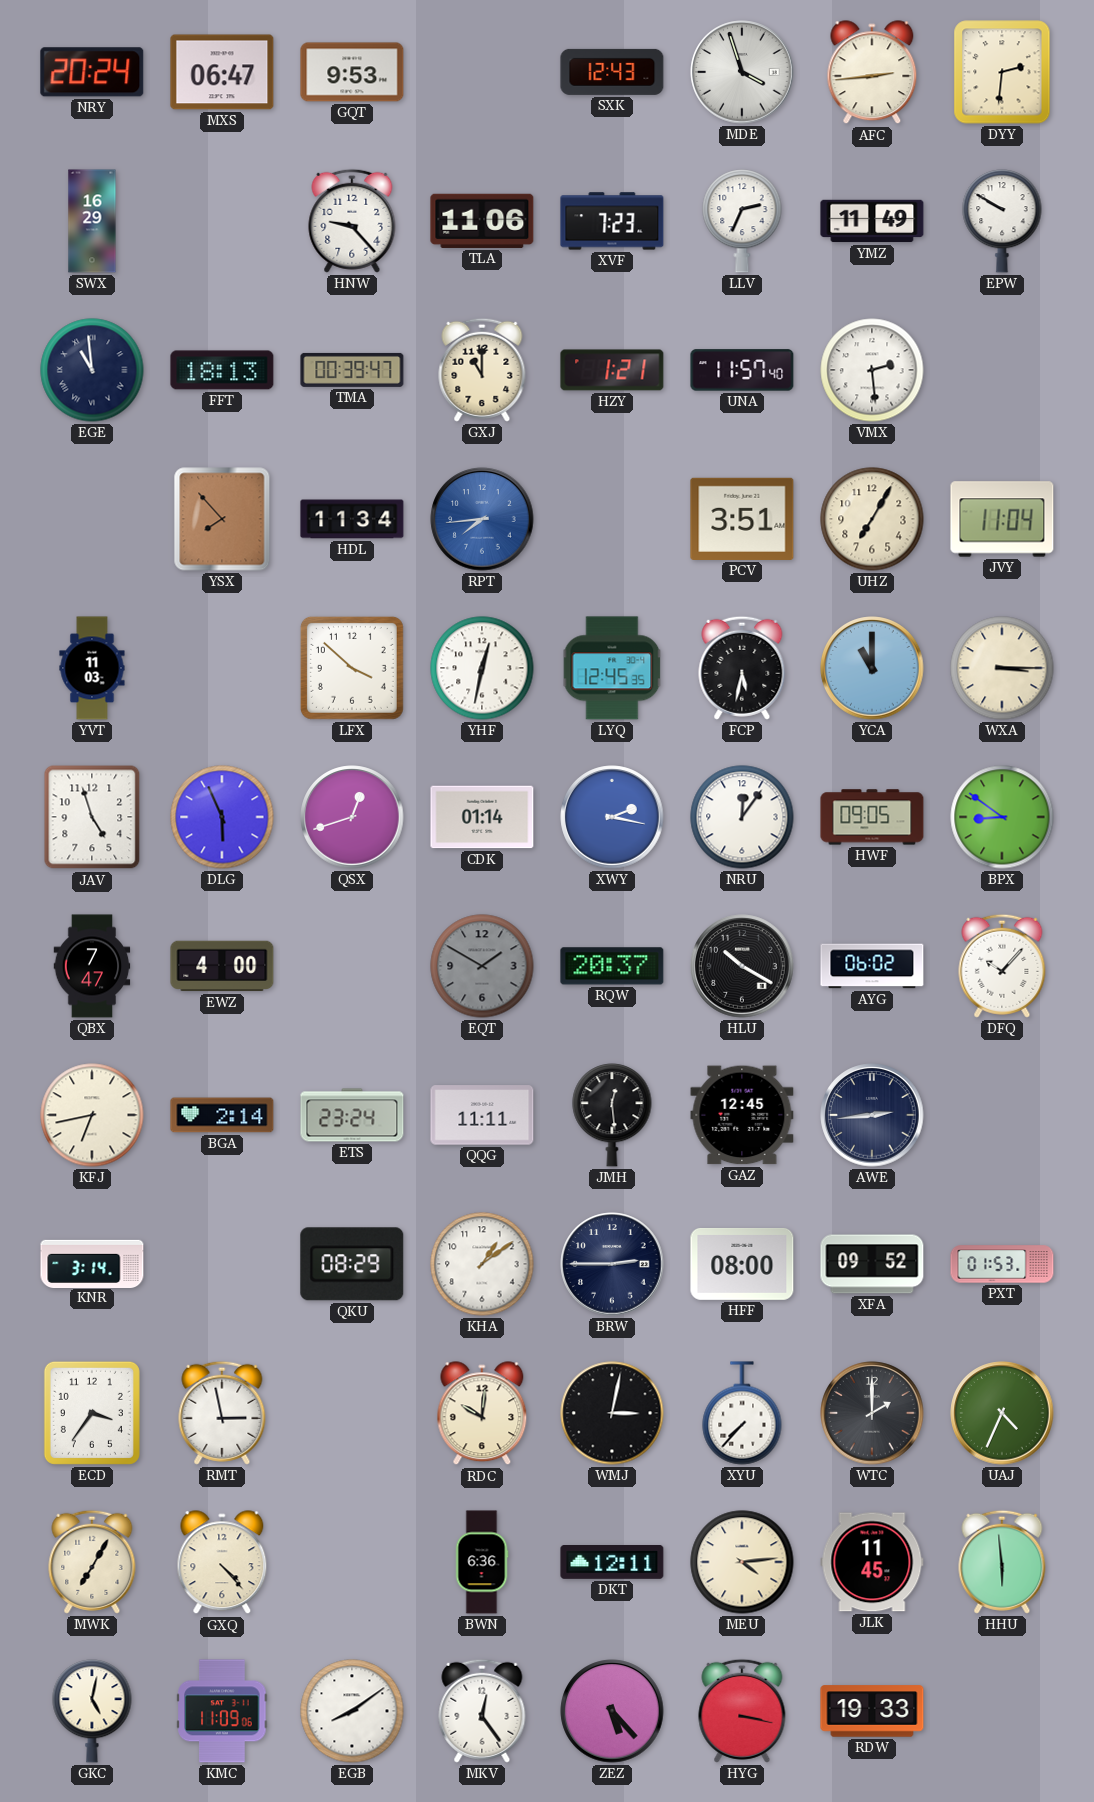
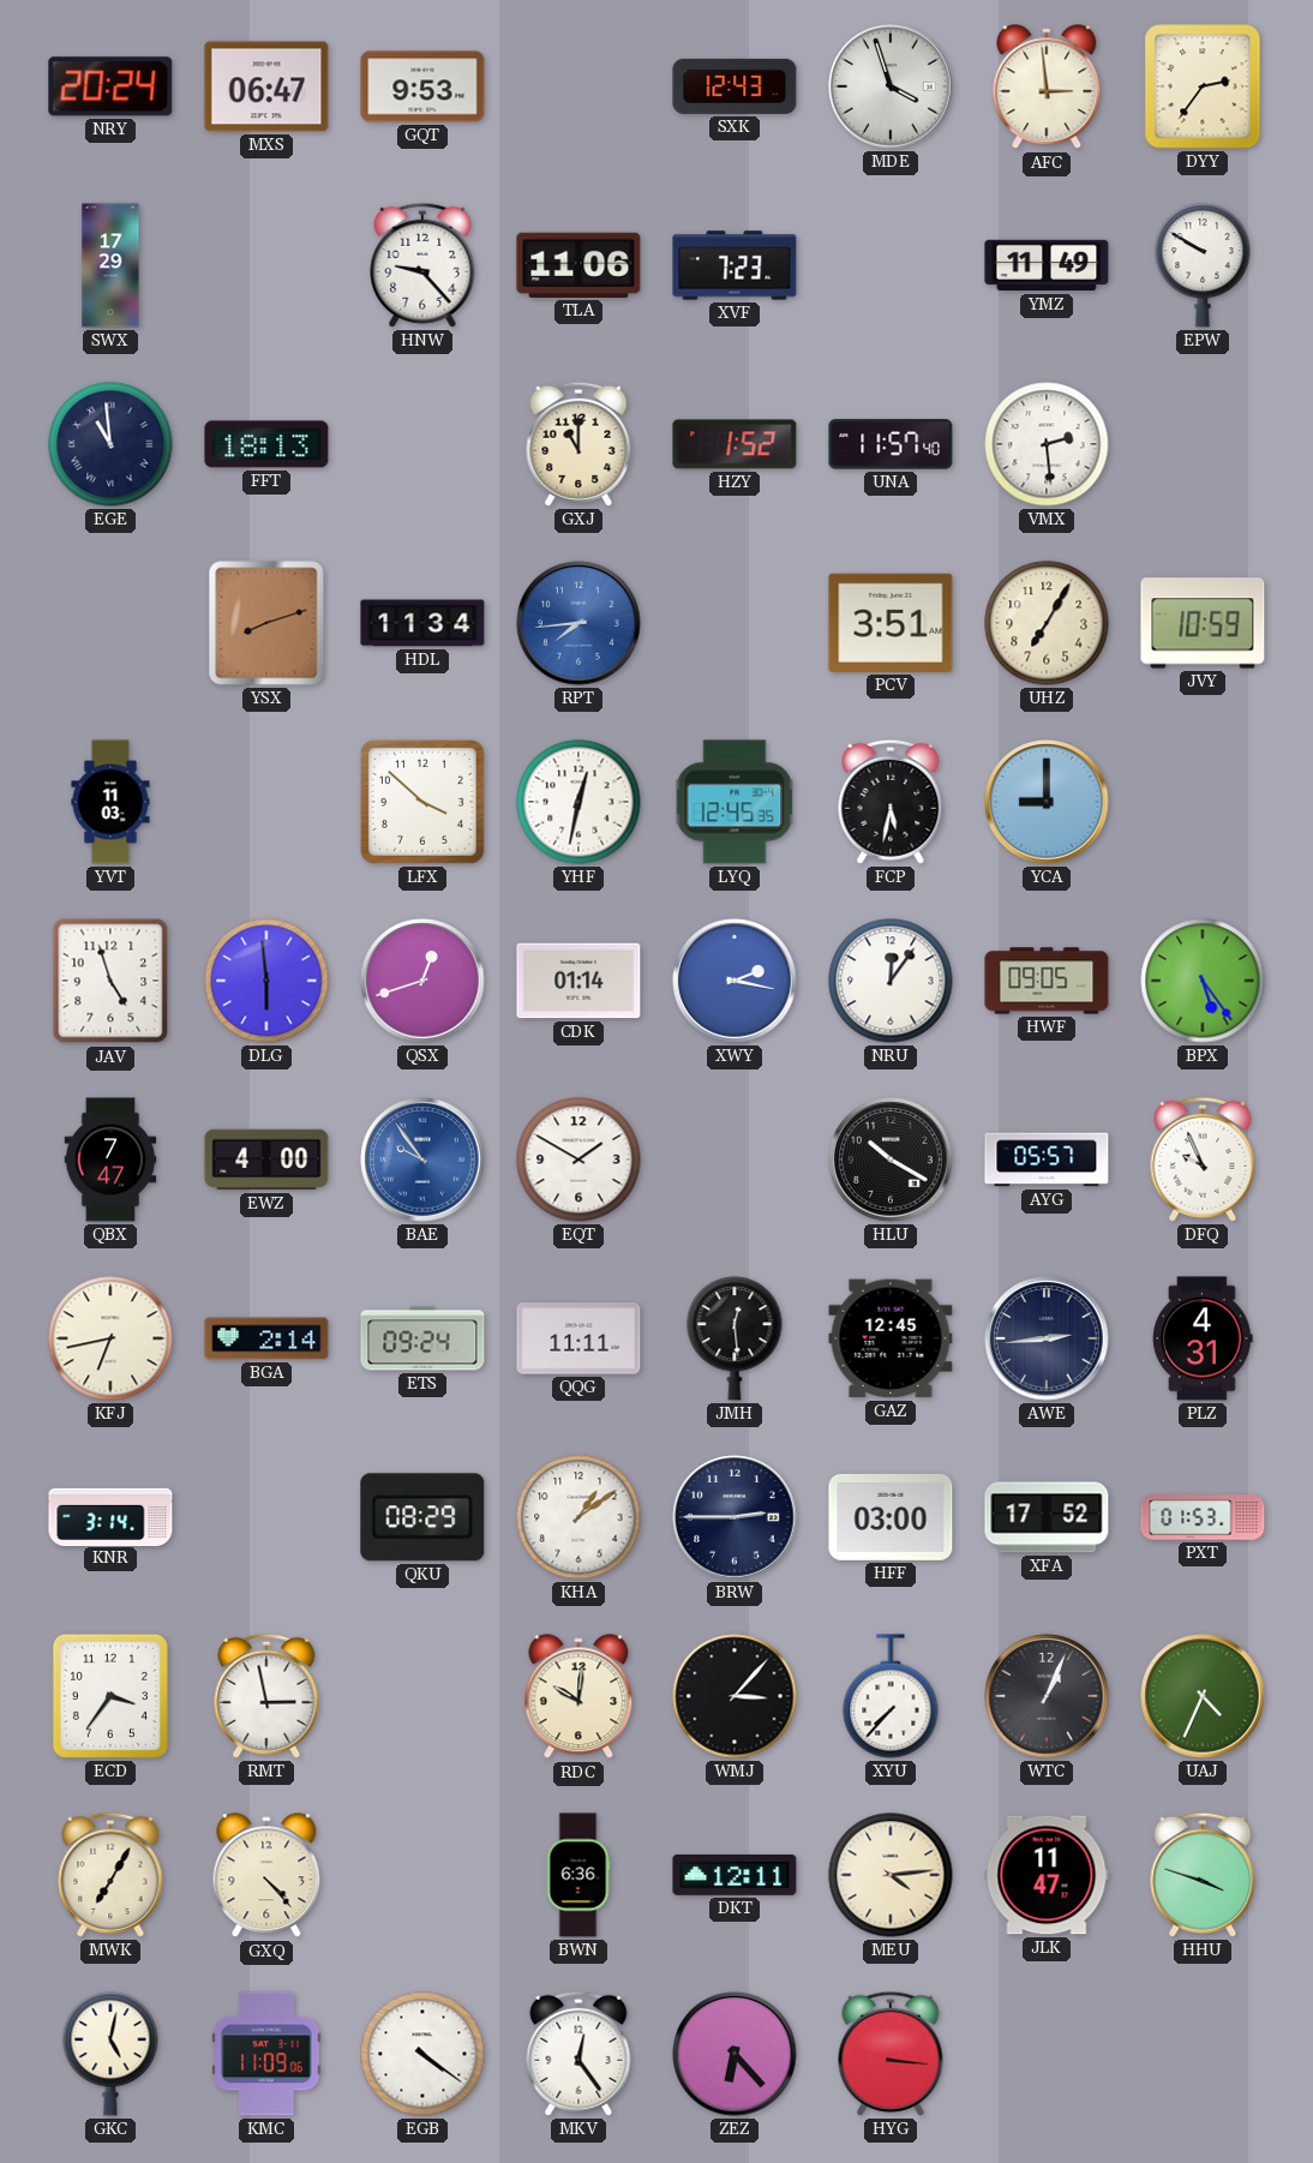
AFC: 2:44 -> 2:59
DYY: 2:31 -> 2:36
SWX: 16:29 -> 17:29
LLV: 2:34 -> none
TMA: 00:39 -> none
HZY: 1:21 -> 1:52
YSX: 7:53 -> 8:12
JVY: 11:04 -> 10:59
YCA: 11:00 -> 9:00
WXA: 3:15 -> none
DLG: 5:56 -> 5:59
BPX: 8:51 -> 5:24
BAE: none -> 9:54
EQT dial: grey -> white
RQW: 20:37 -> none
AYG: 06:02 -> 05:57
DFQ: 10:07 -> 9:56
ETS: 23:24 -> 09:24
PLZ: none -> 4:31
HFF: 08:00 -> 03:00
XFA: 09:52 -> 17:52
WMJ: 3:02 -> 3:07
WTC: 2:00 -> 1:04
JLK: 11:45 -> 11:47
HHU: 5:59 -> 3:48
EGB: 8:09 -> 4:21
ZEZ: 5:23 -> 6:23
HYG: 3:17 -> 3:16
RDW: 19:33 -> none
